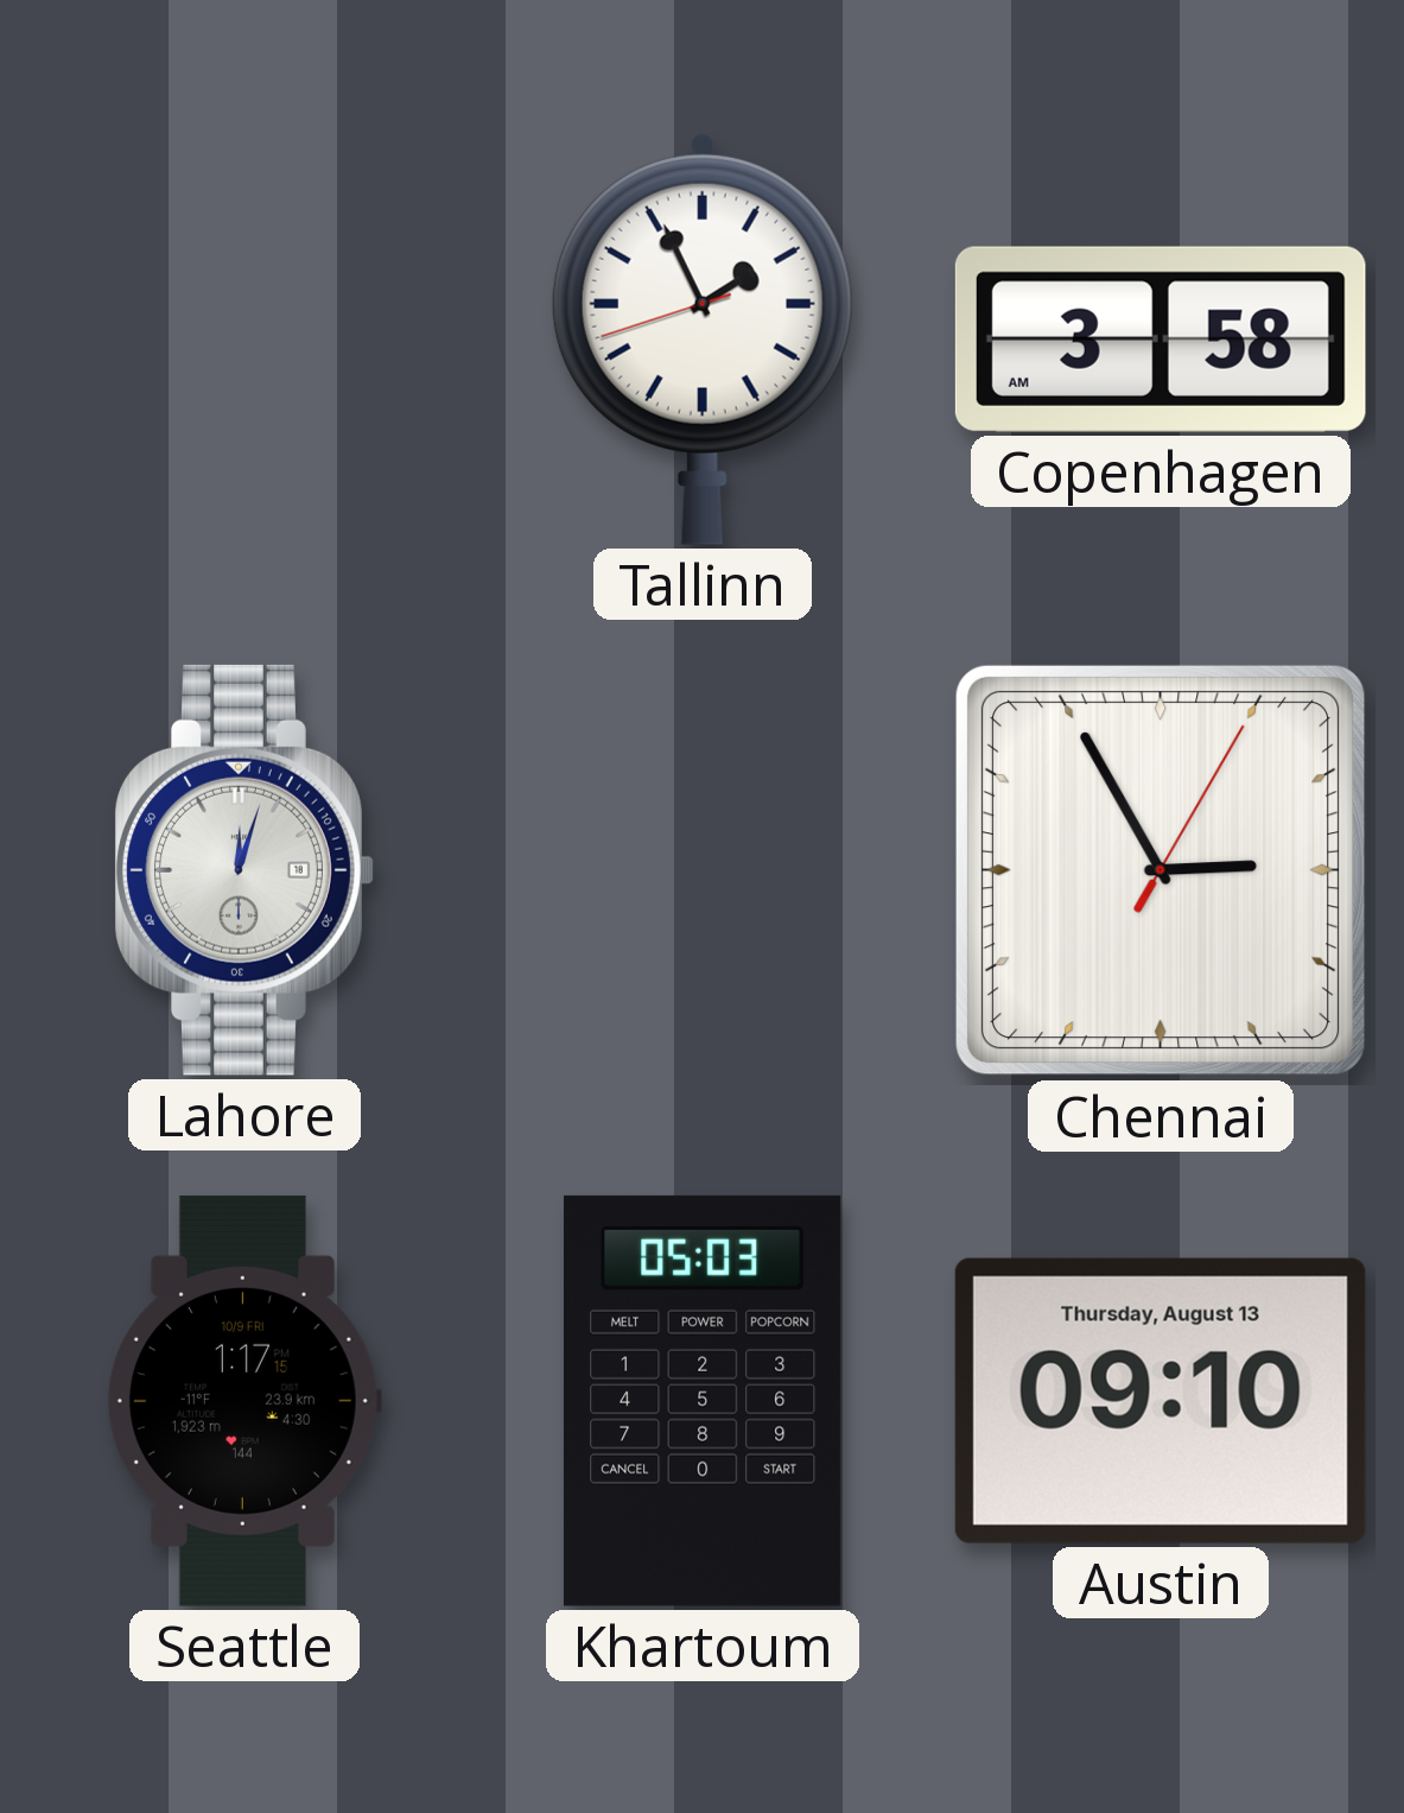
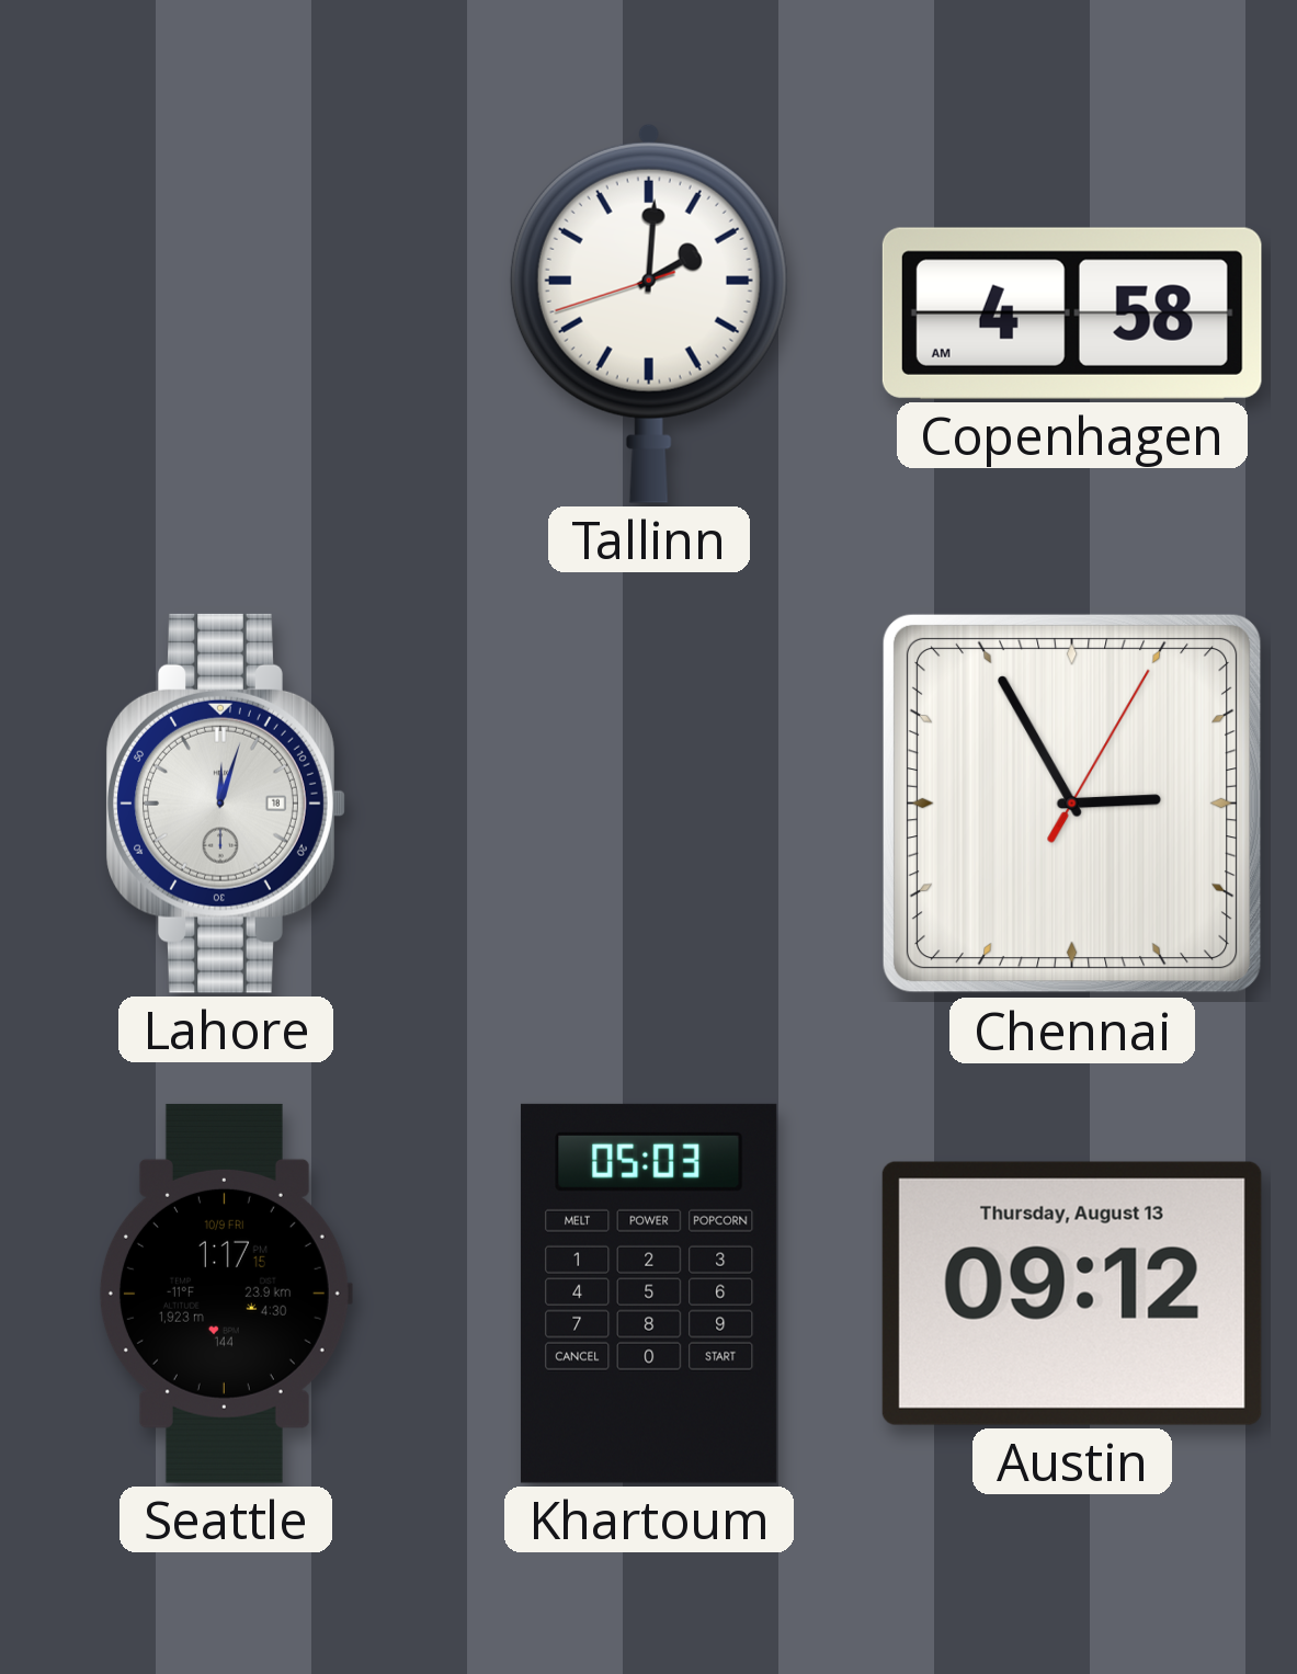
Tallinn: 1:55 -> 2:00
Copenhagen: 3:58 -> 4:58
Austin: 09:10 -> 09:12
